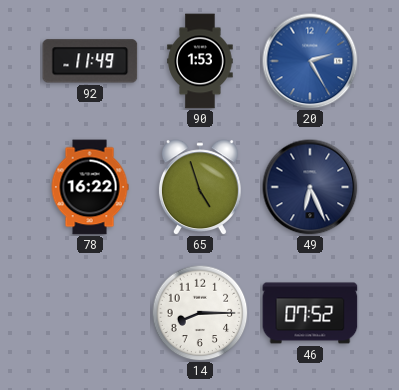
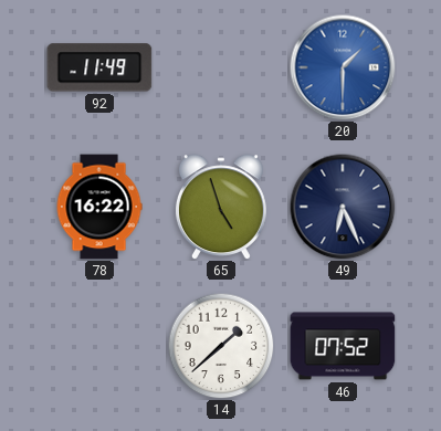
90: 1:53 -> none
20: 2:25 -> 1:30
14: 8:15 -> 1:38
